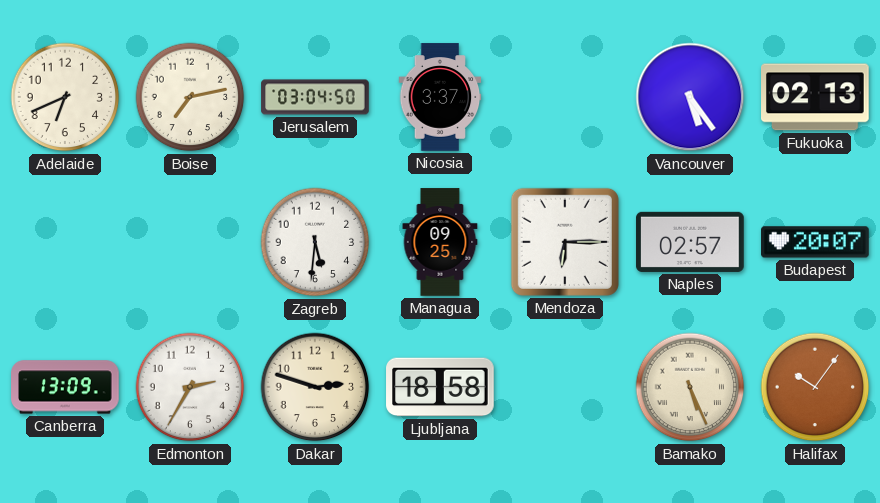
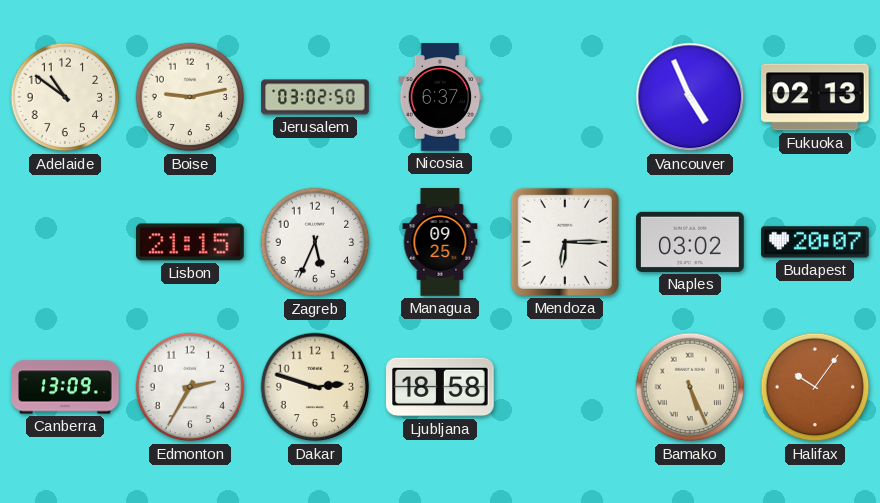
Adelaide: 6:41 -> 10:51
Boise: 7:13 -> 9:13
Jerusalem: 03:04 -> 03:02
Nicosia: 3:37 -> 6:37
Vancouver: 5:24 -> 4:56
Lisbon: none -> 21:15
Zagreb: 5:31 -> 5:34
Naples: 02:57 -> 03:02
